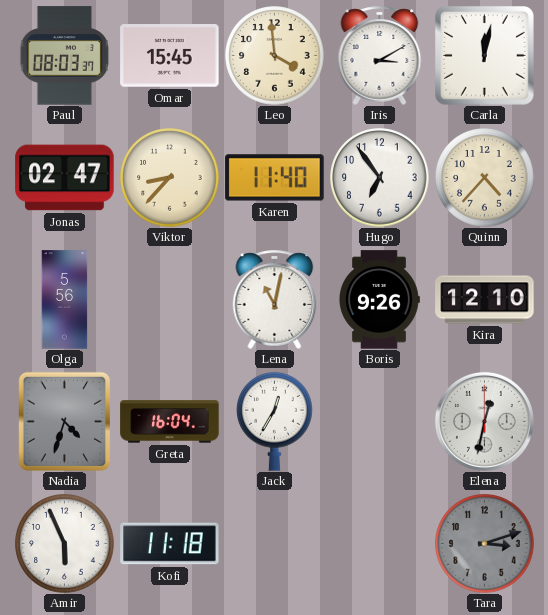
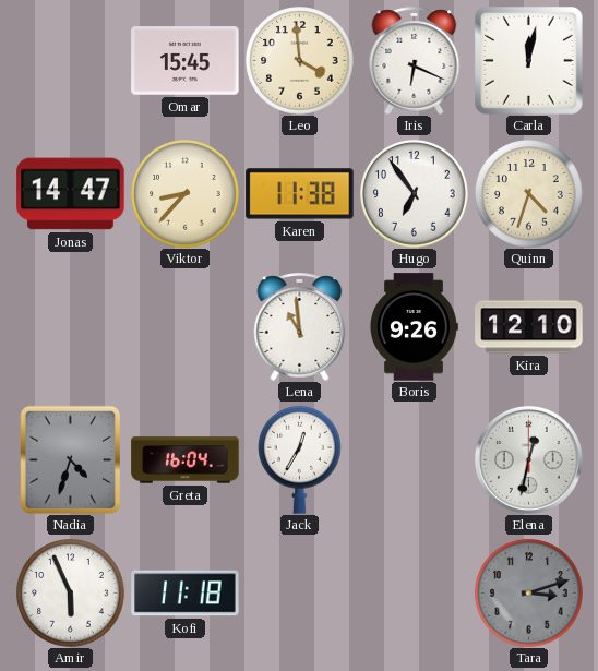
Paul: 08:03 -> none
Iris: 3:10 -> 6:19
Jonas: 02:47 -> 14:47
Karen: 11:40 -> 11:38
Quinn: 4:37 -> 4:33
Olga: 5:56 -> none
Lena: 11:02 -> 10:59
